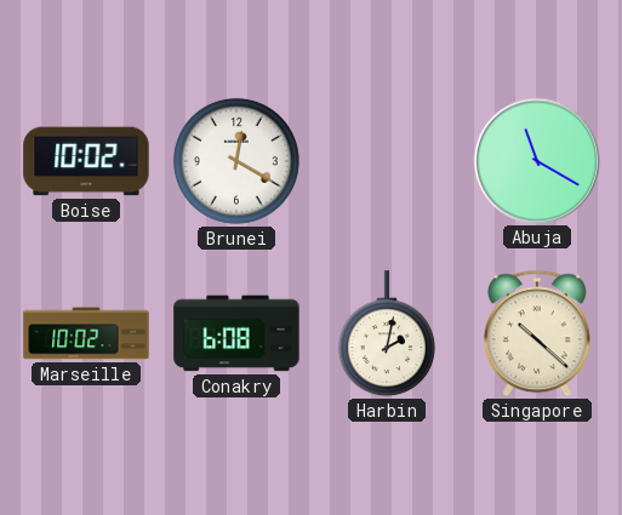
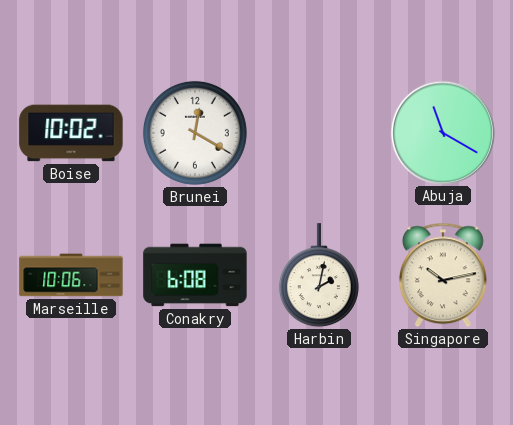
Marseille: 10:02 -> 10:06
Singapore: 10:22 -> 10:13
